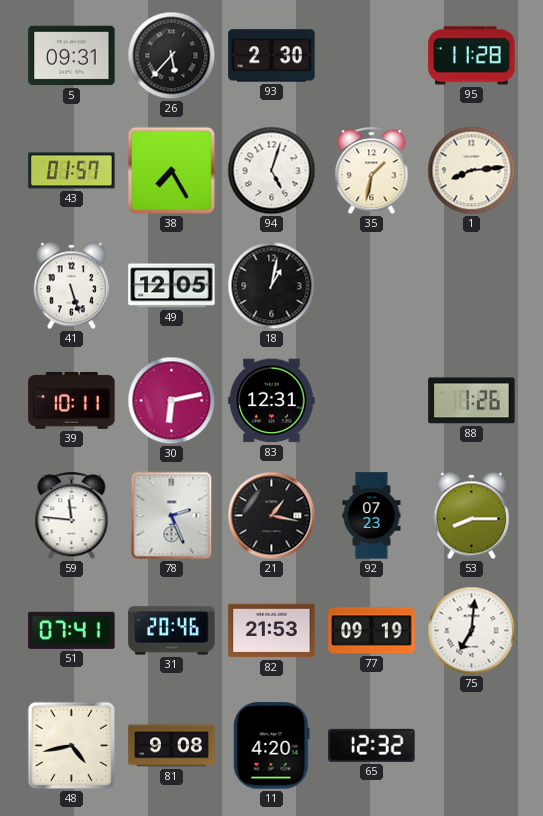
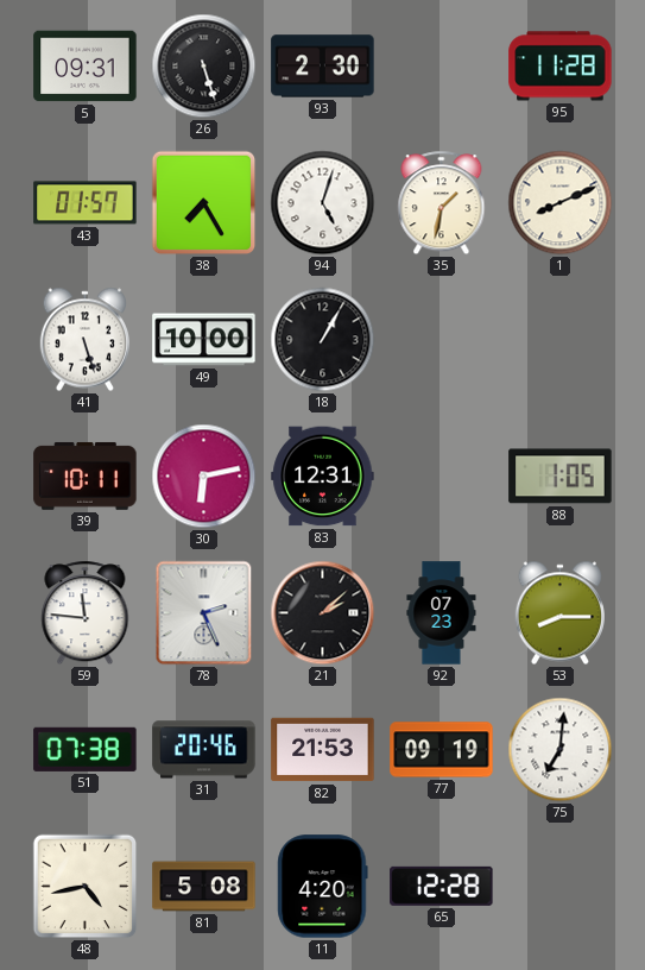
26: 5:37 -> 5:27
1: 8:14 -> 8:11
49: 12:05 -> 10:00
18: 1:02 -> 1:05
88: 1:26 -> 1:05
21: 1:17 -> 2:08
51: 07:41 -> 07:38
81: 9:08 -> 5:08
65: 12:32 -> 12:28
